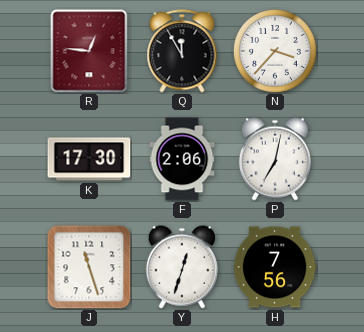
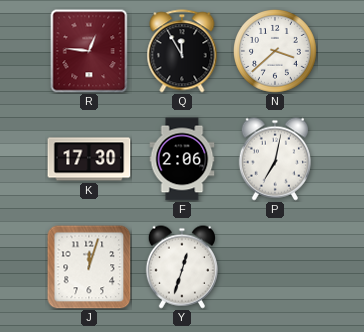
N: 3:37 -> 3:38
J: 11:27 -> 12:03
H: 7:56 -> none
